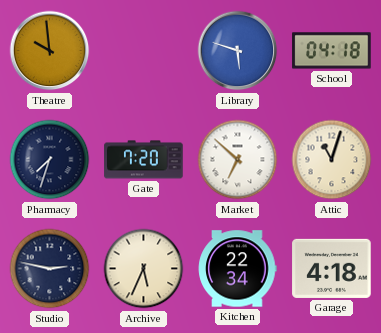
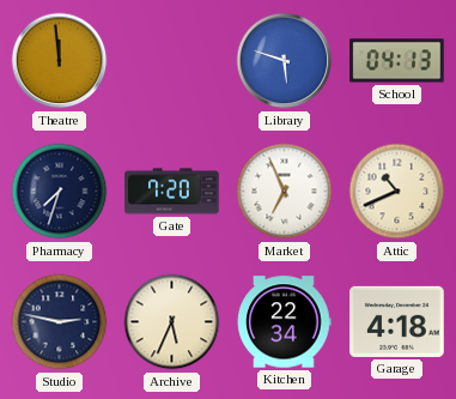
Theatre: 9:59 -> 11:59
School: 04:18 -> 04:13
Market: 6:52 -> 6:56
Attic: 11:03 -> 10:41
